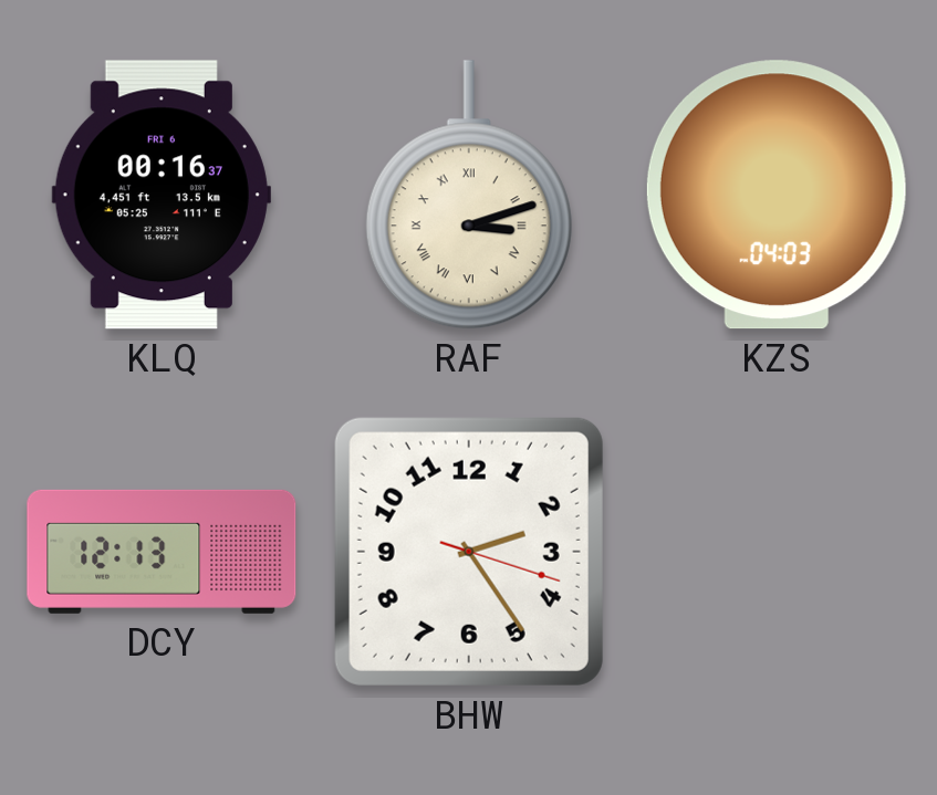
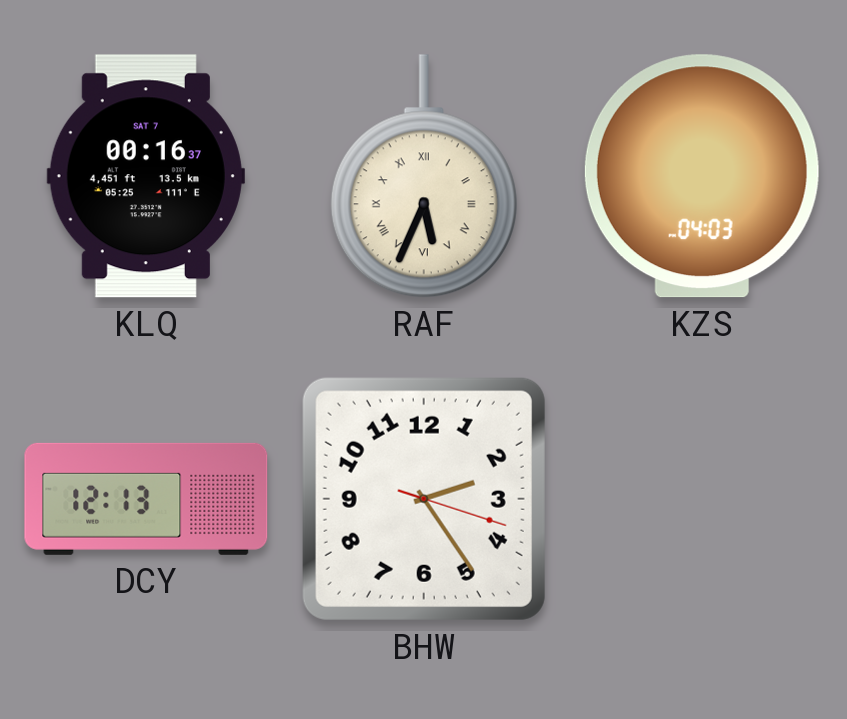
KLQ date: FRI 6 -> SAT 7
RAF: 3:12 -> 5:34
